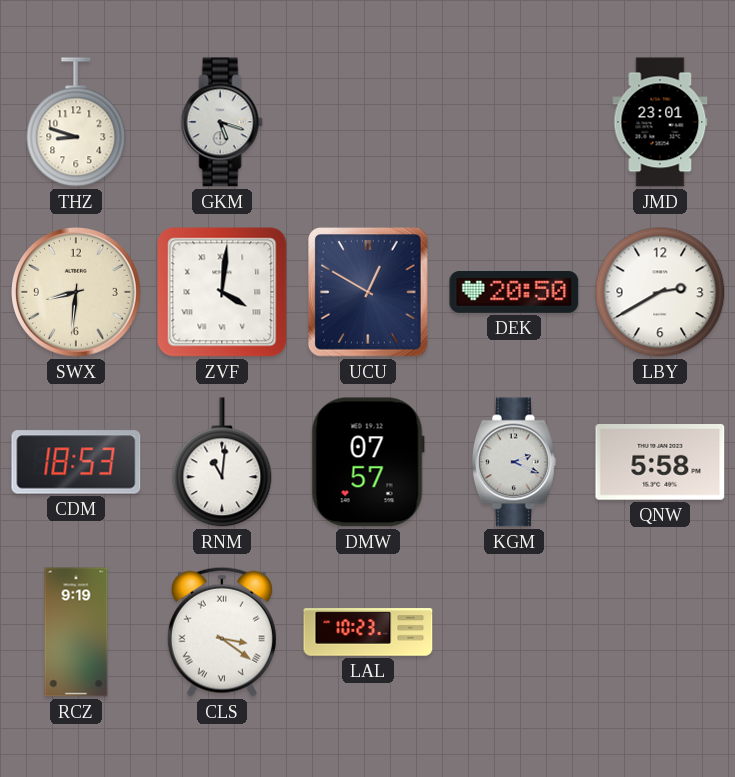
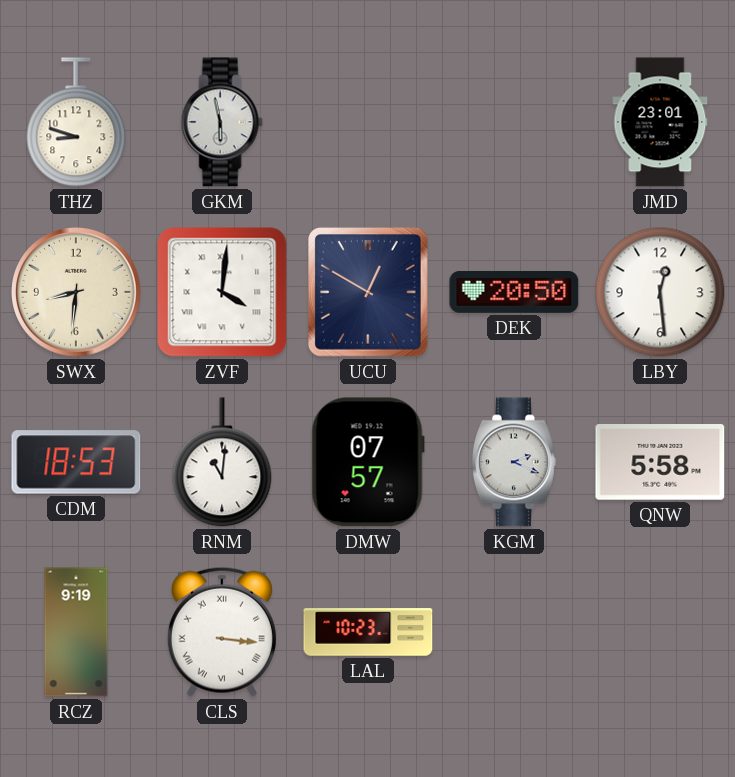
GKM: 5:18 -> 5:58
LBY: 2:40 -> 12:29
CLS: 3:21 -> 3:16
